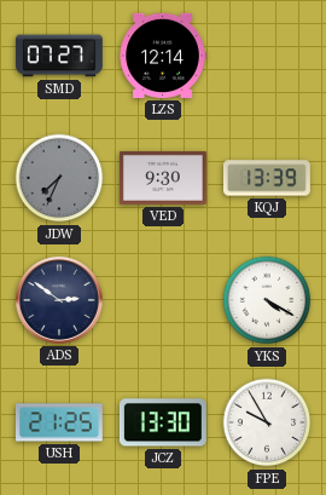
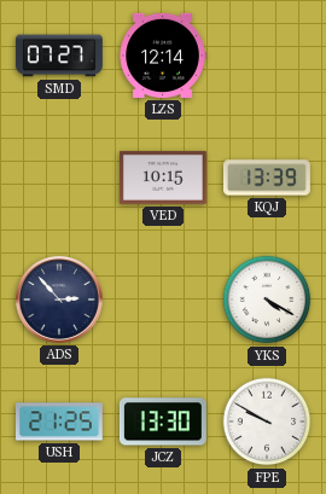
JDW: 7:34 -> none
VED: 9:30 -> 10:15
ADS: 2:51 -> 2:53
FPE: 9:55 -> 9:50
